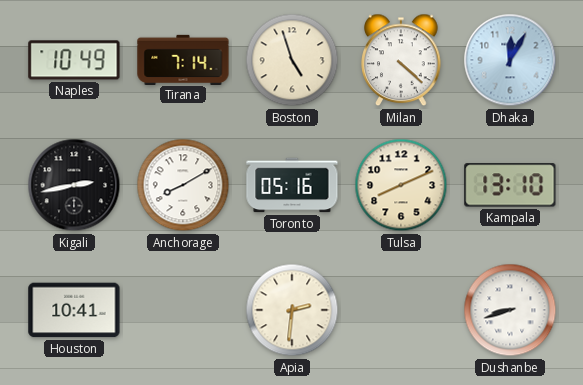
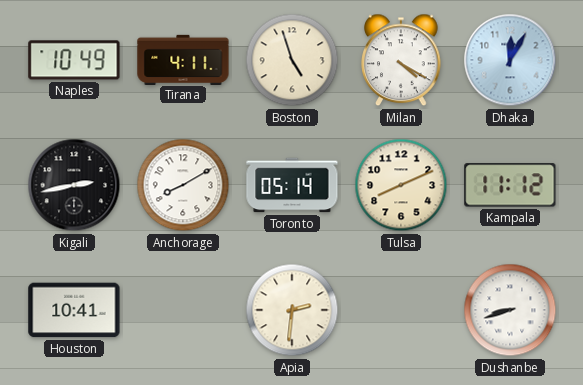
Tirana: 7:14 -> 4:11
Milan: 4:22 -> 4:20
Toronto: 05:16 -> 05:14
Kampala: 13:10 -> 11:12
